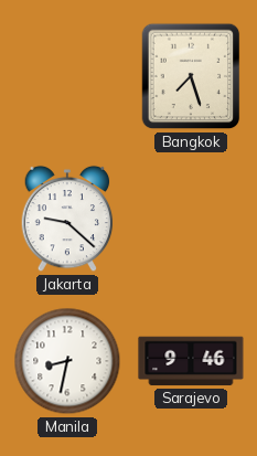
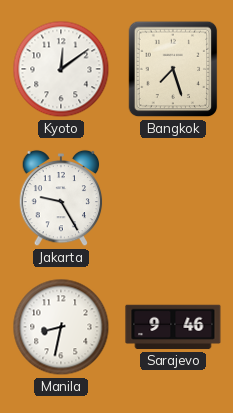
Kyoto: none -> 12:09
Jakarta: 9:22 -> 9:25
